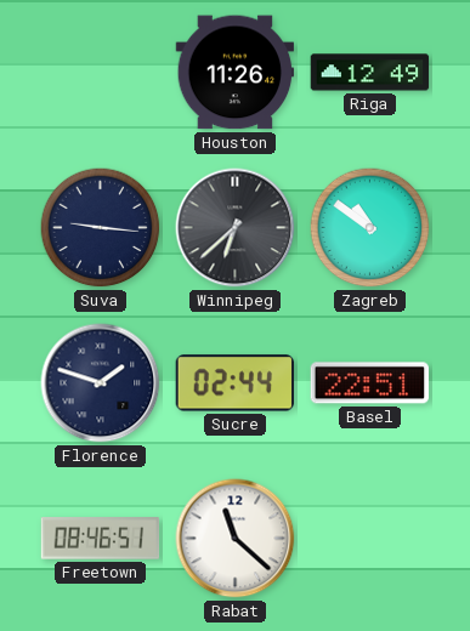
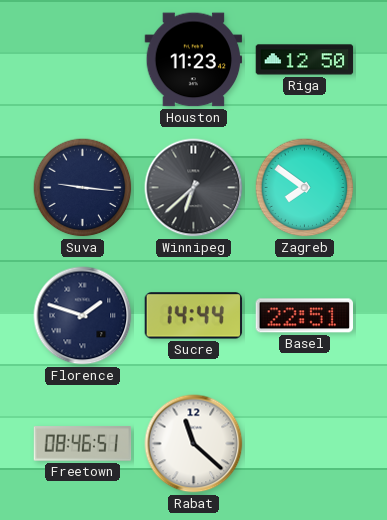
Houston: 11:26 -> 11:23
Riga: 12:49 -> 12:50
Zagreb: 10:51 -> 7:51
Sucre: 02:44 -> 14:44
